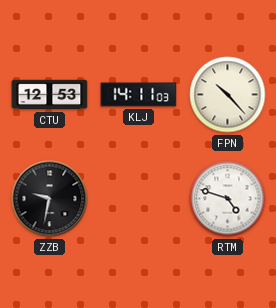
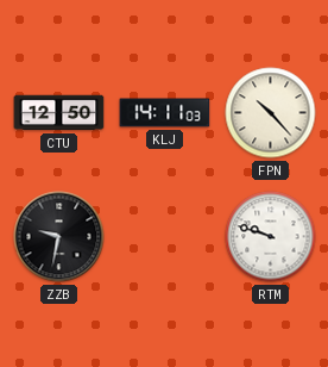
CTU: 12:53 -> 12:50
RTM: 4:48 -> 9:48
